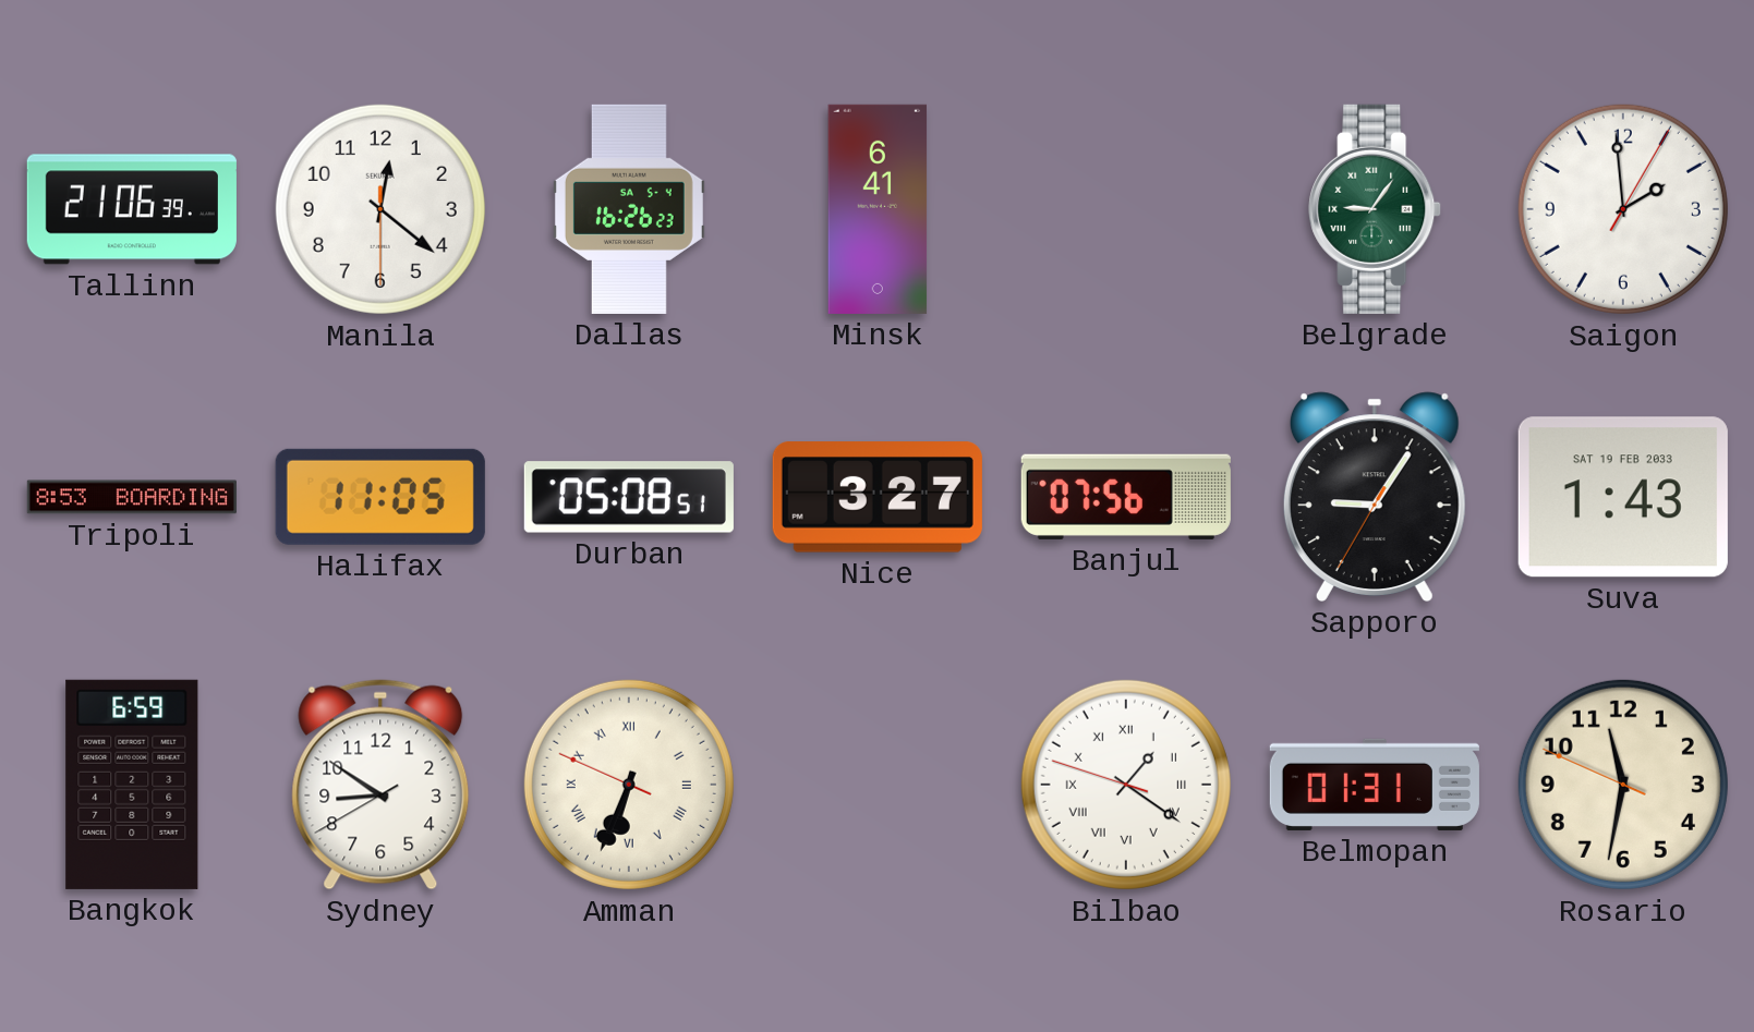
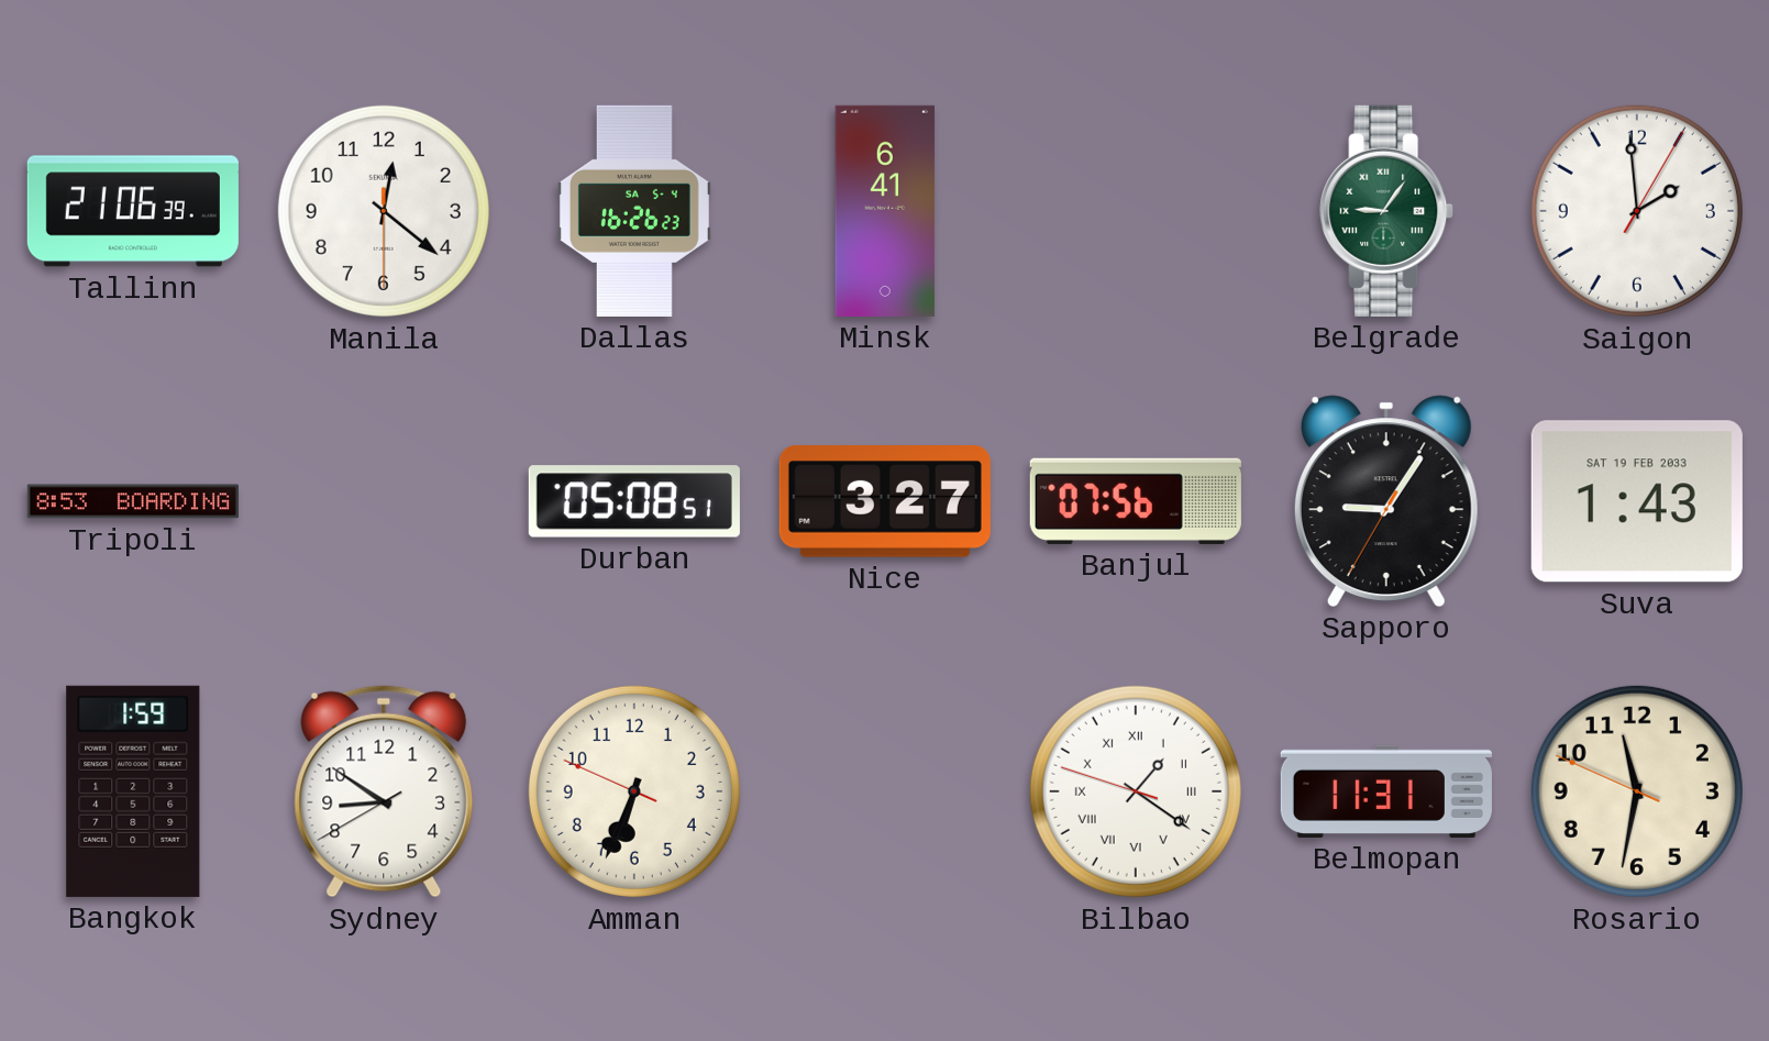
Halifax: 11:05 -> none
Bangkok: 6:59 -> 1:59
Amman numerals: Roman -> Arabic
Belmopan: 01:31 -> 11:31
